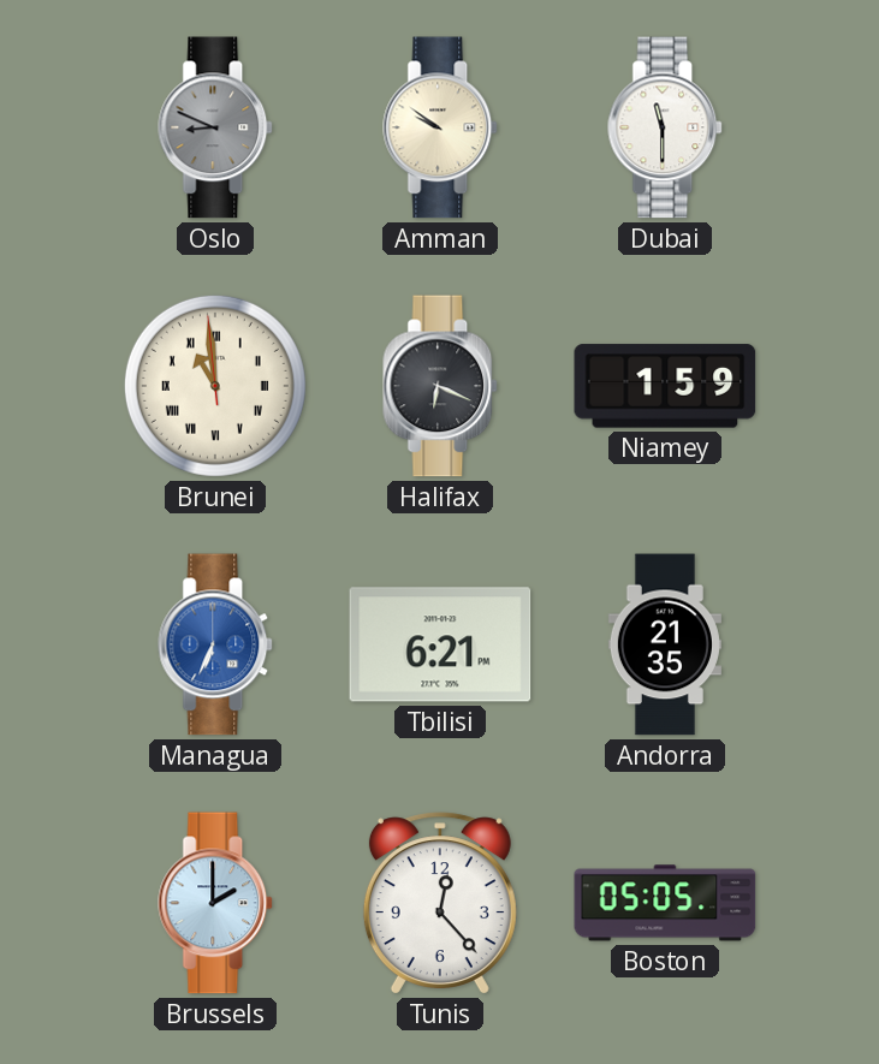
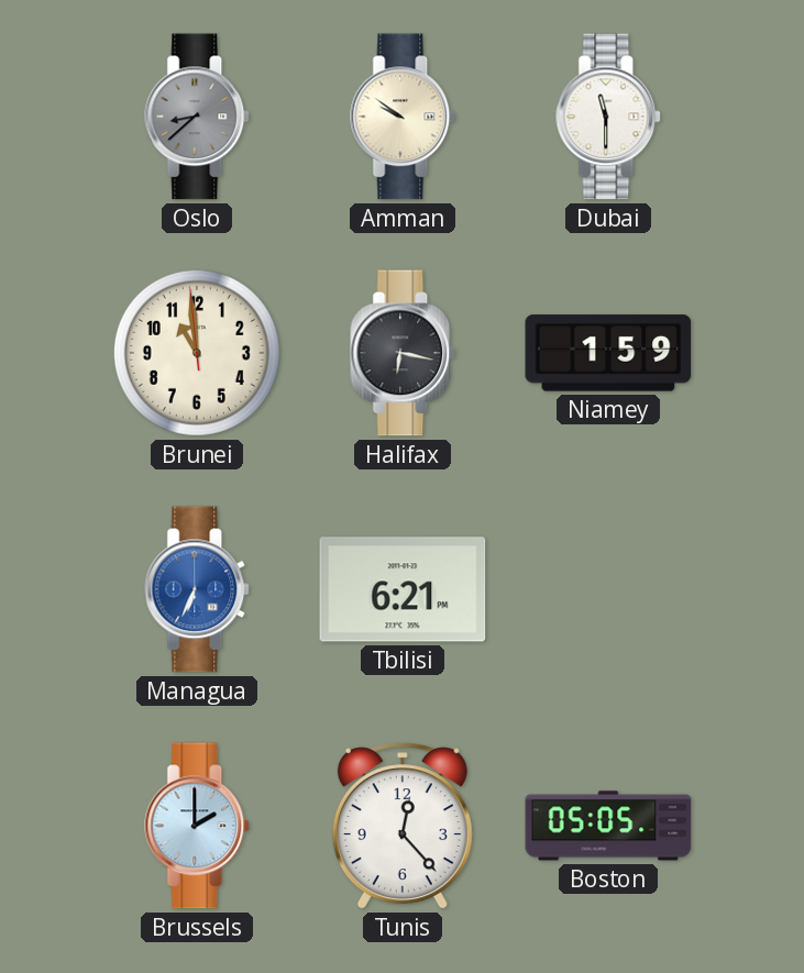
Oslo: 8:49 -> 8:38
Brunei numerals: Roman -> Arabic
Halifax: 6:19 -> 6:17
Andorra: 21:35 -> none
